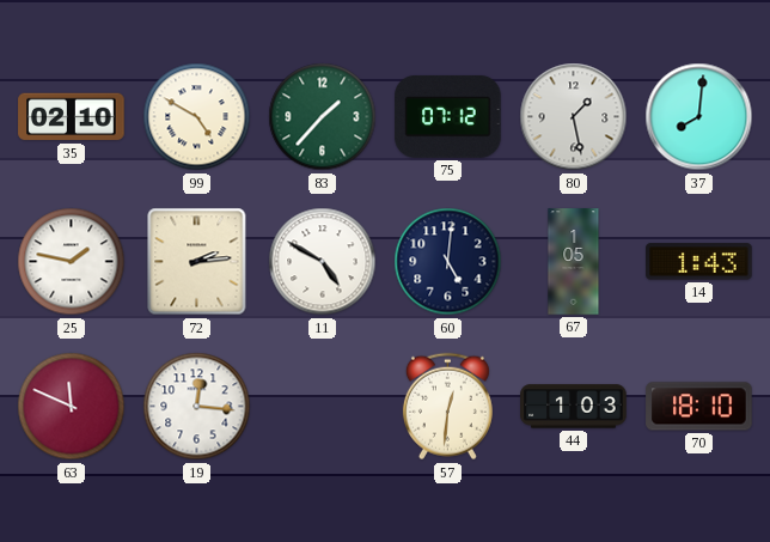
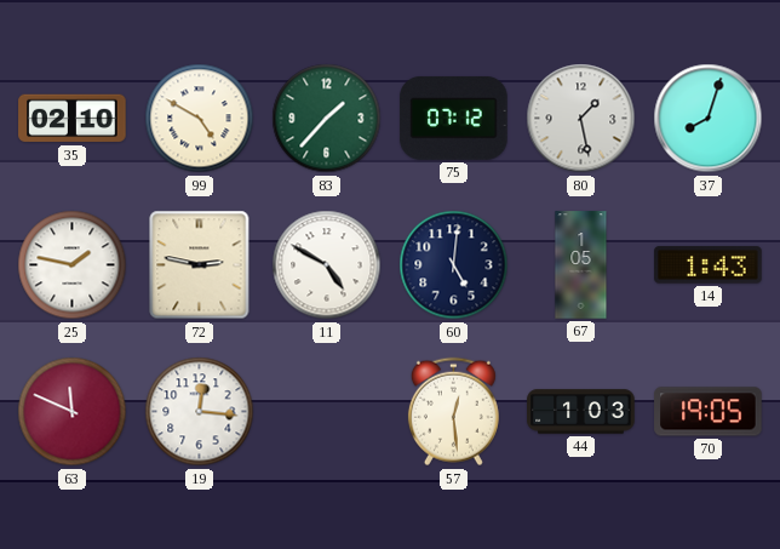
37: 8:01 -> 8:03
72: 2:14 -> 2:47
57: 12:31 -> 12:29
70: 18:10 -> 19:05
